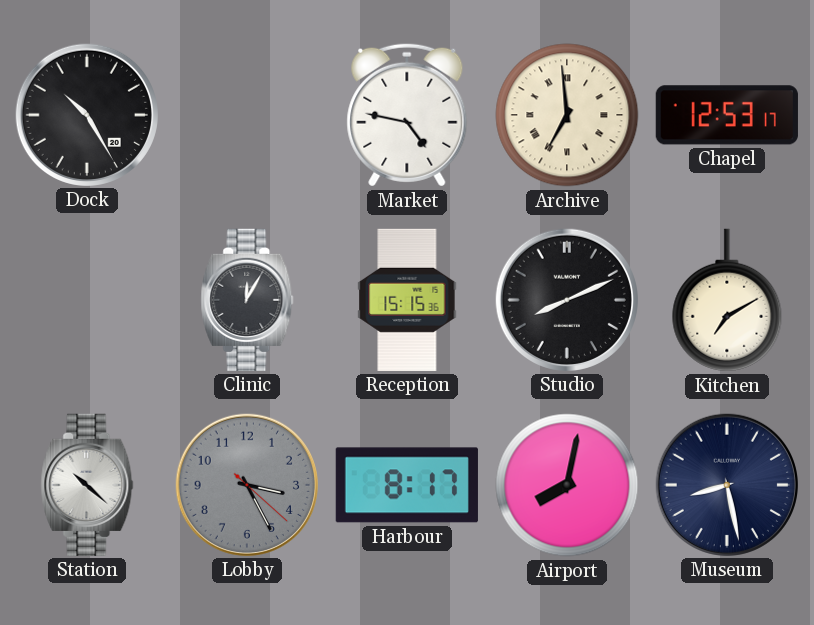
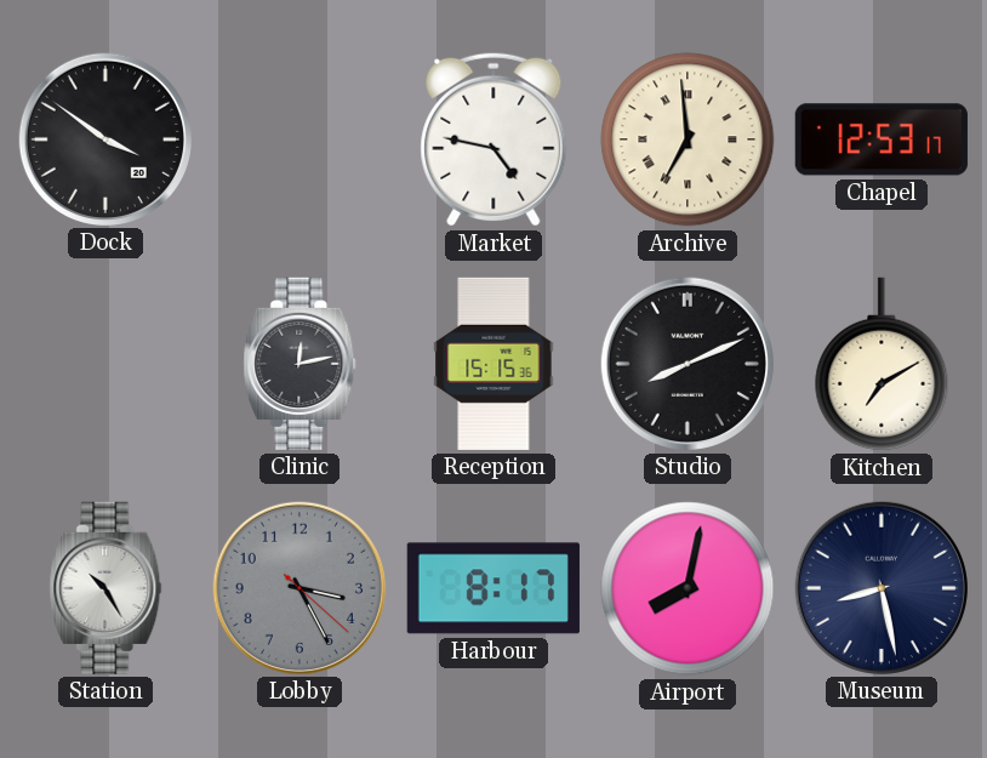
Dock: 10:25 -> 3:51
Clinic: 12:05 -> 12:13
Station: 10:22 -> 10:25
